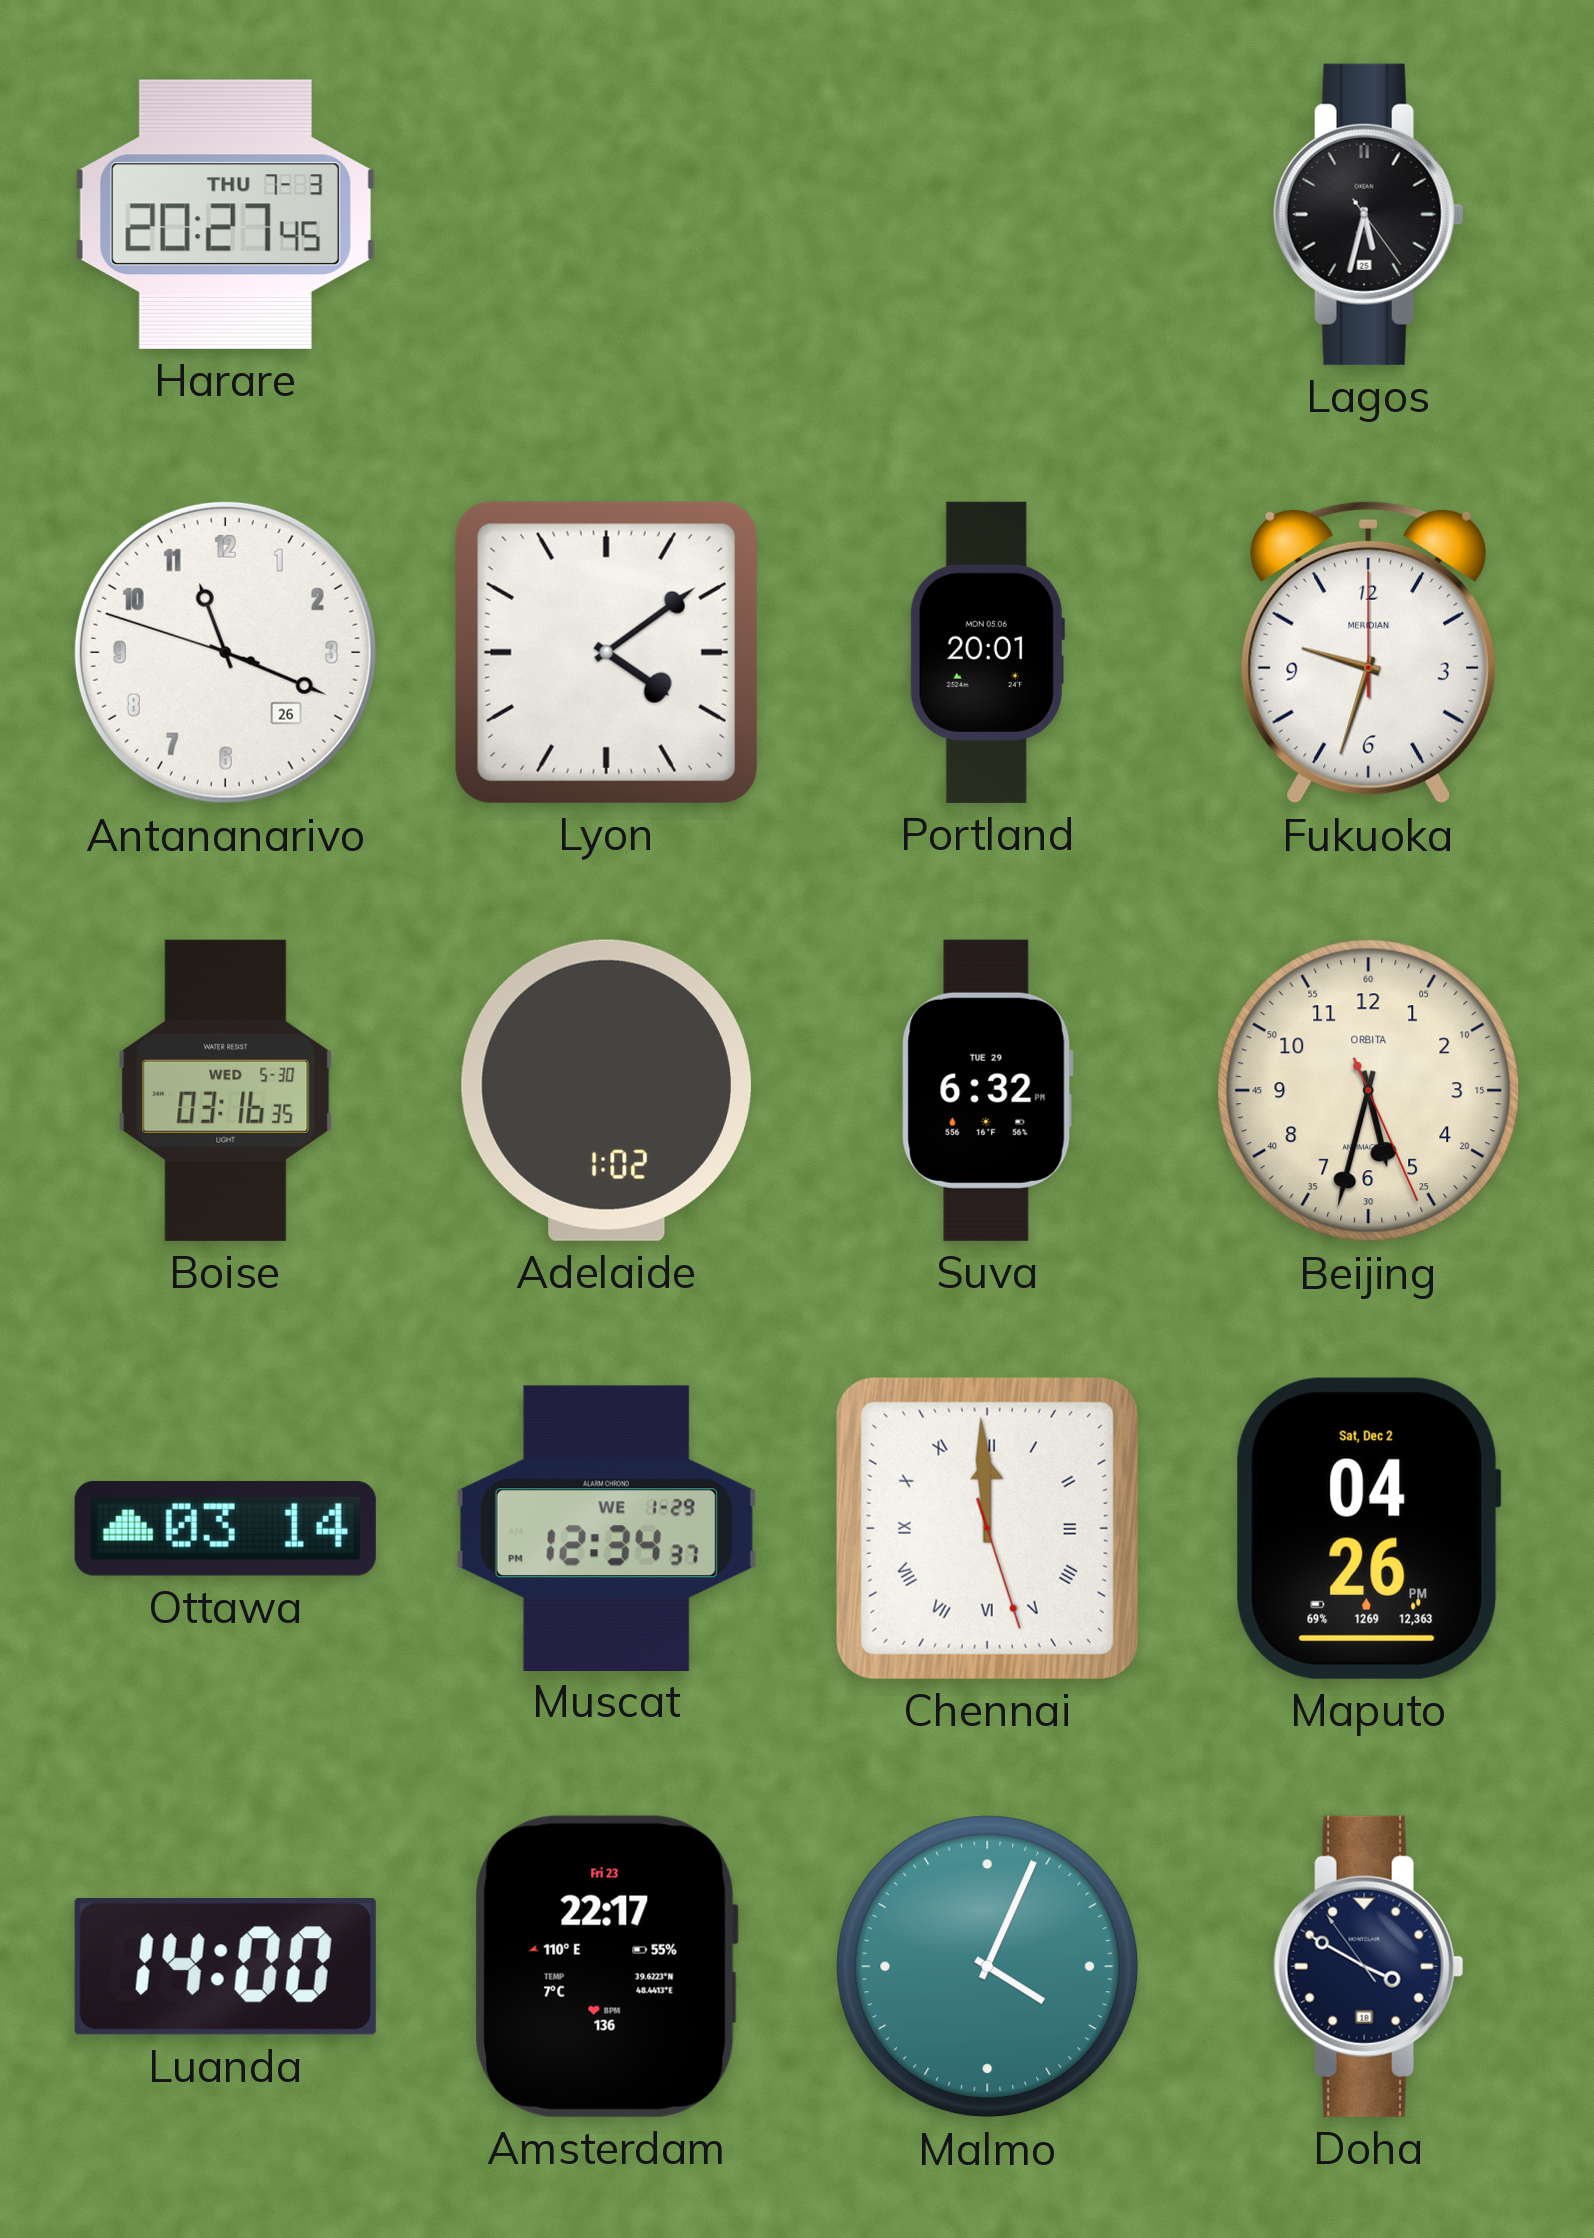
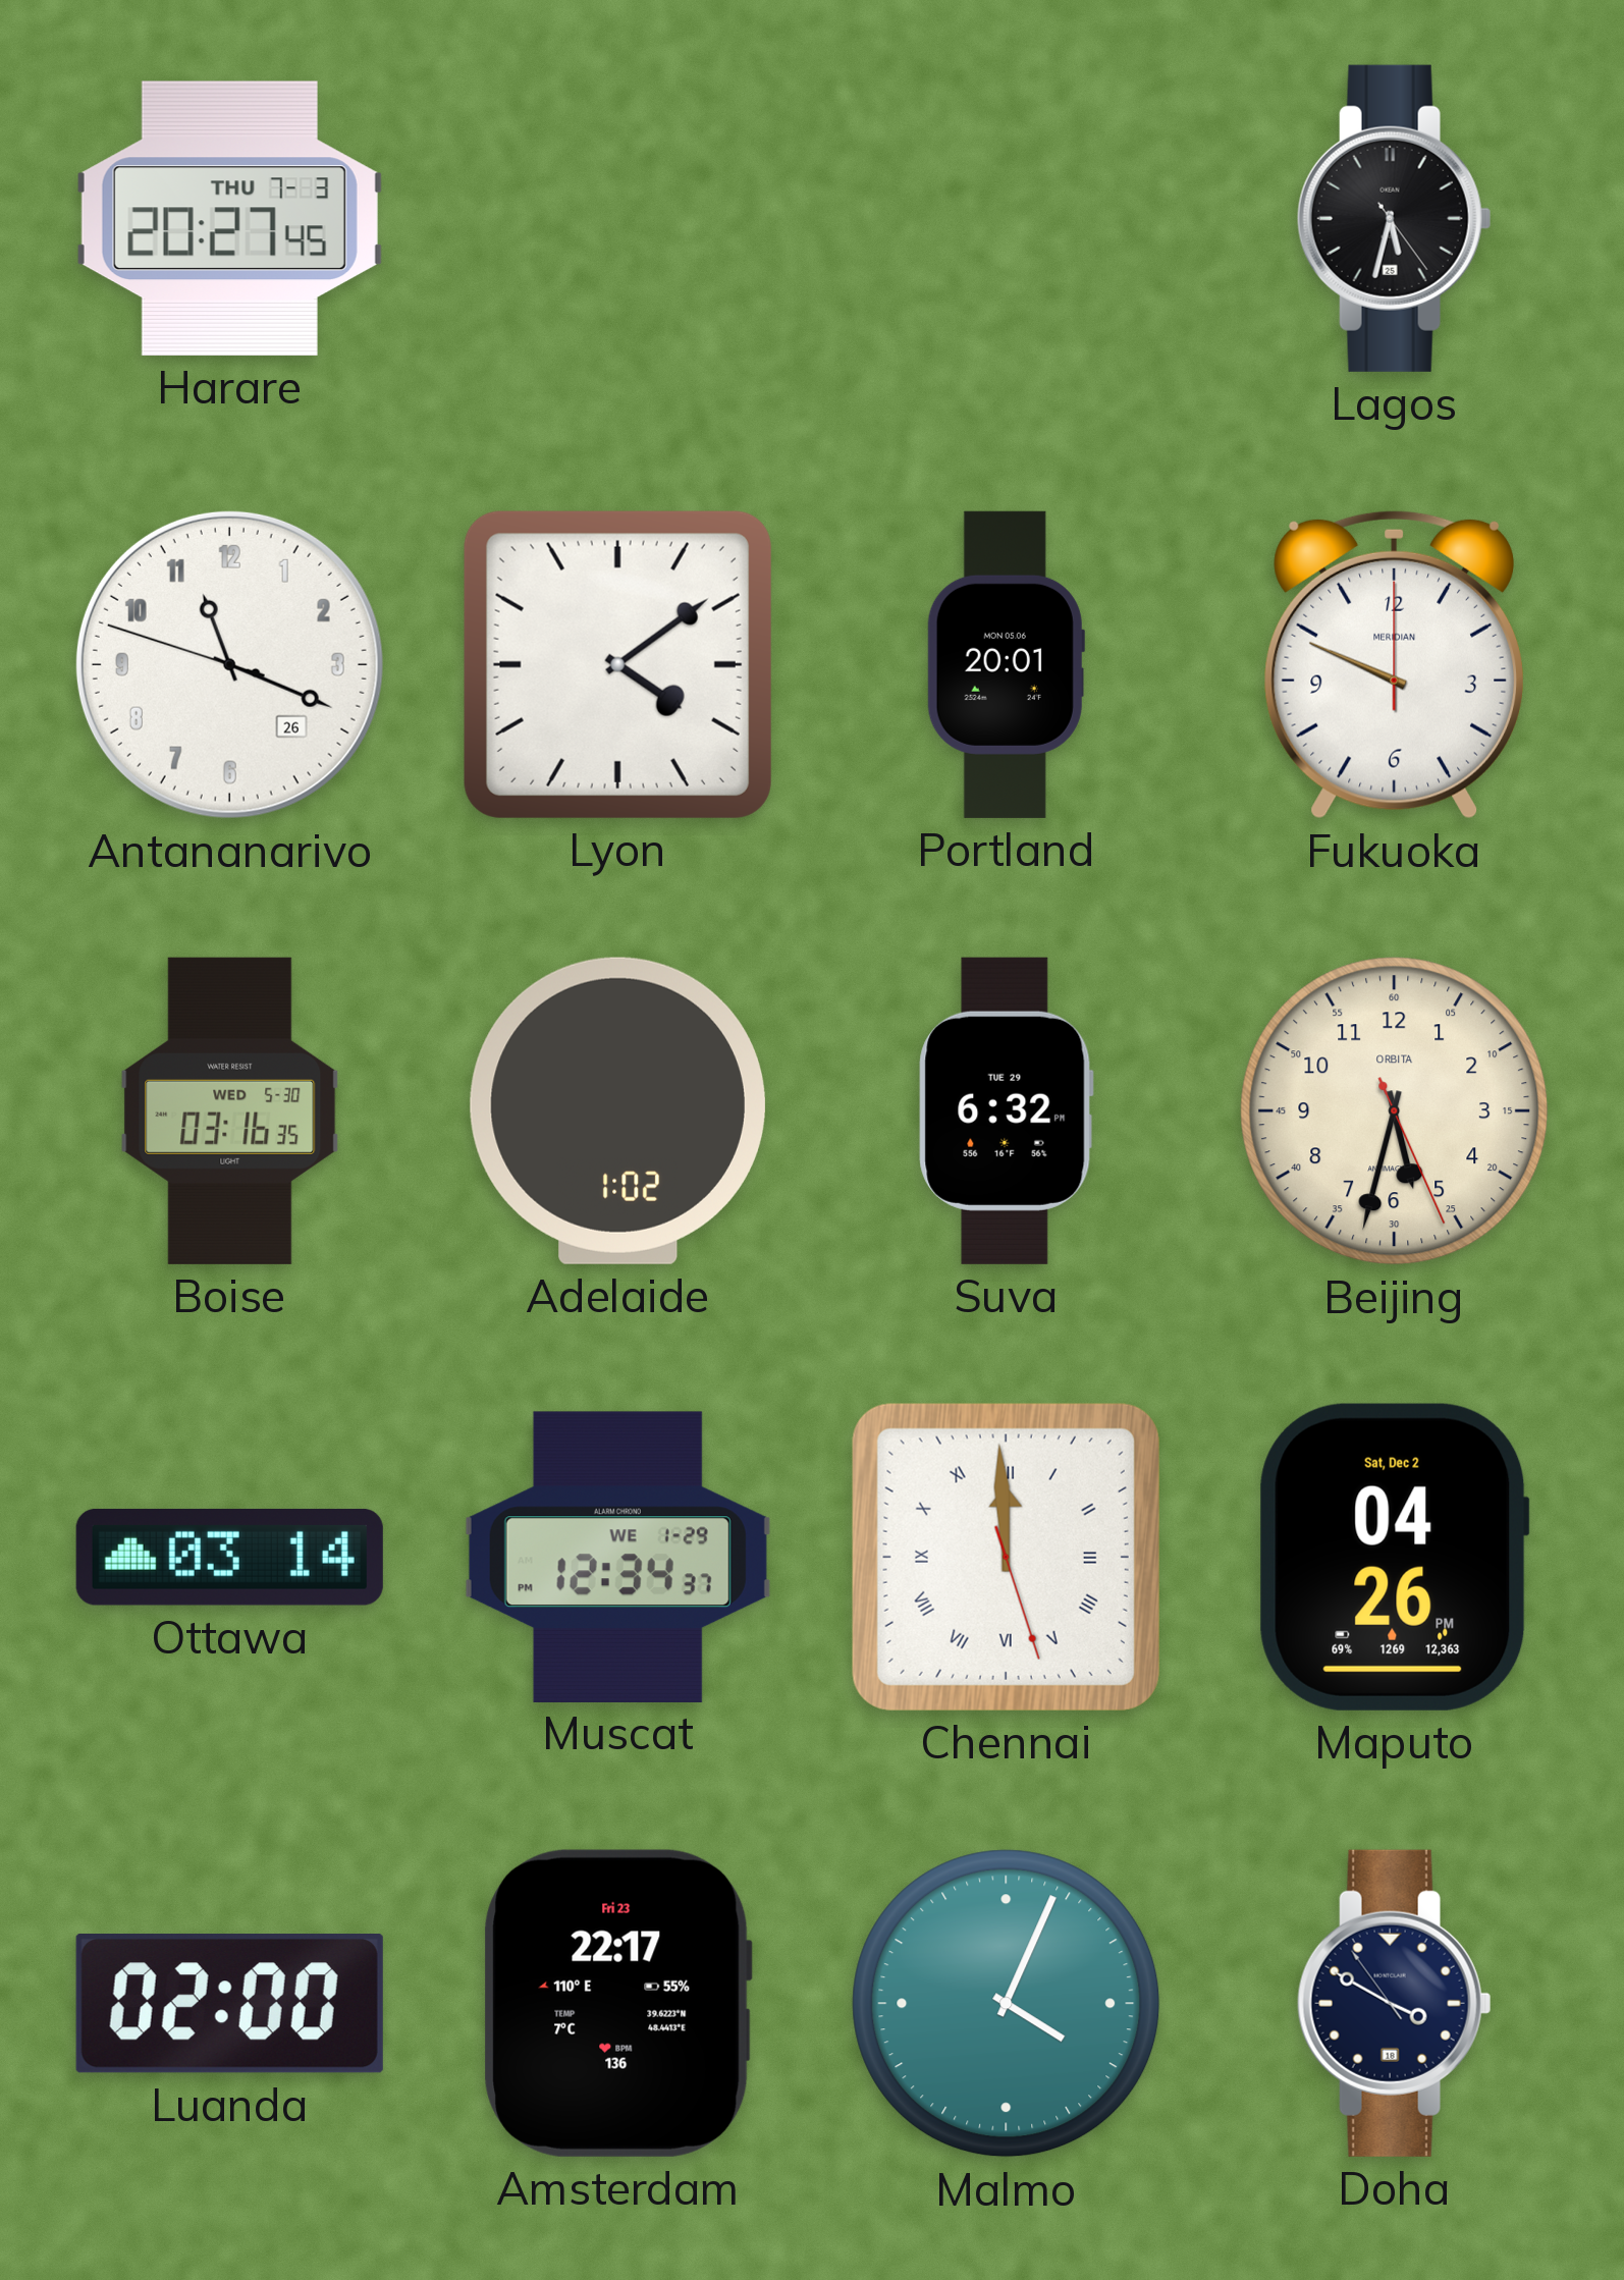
Fukuoka: 9:33 -> 9:49
Luanda: 14:00 -> 02:00
